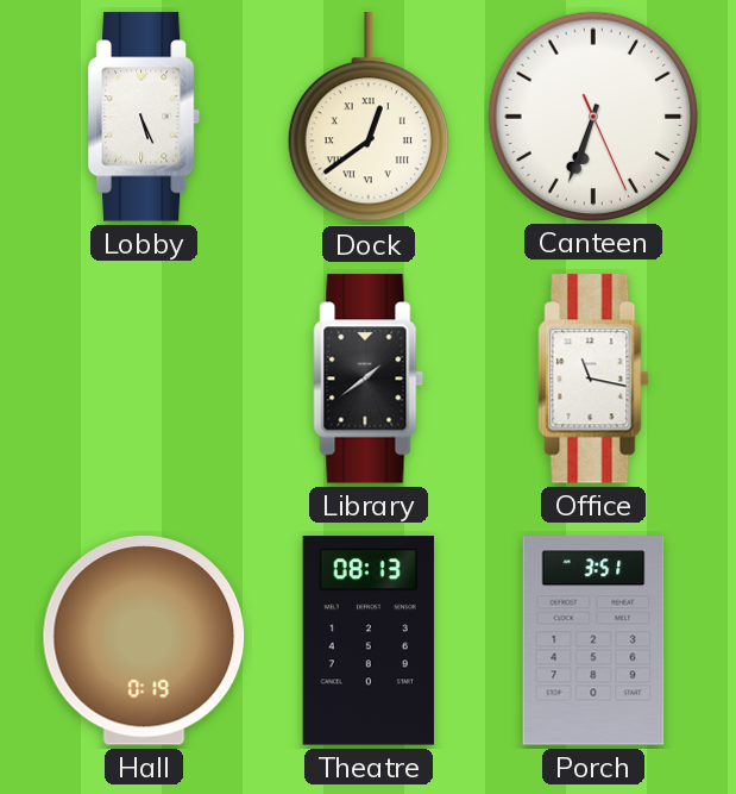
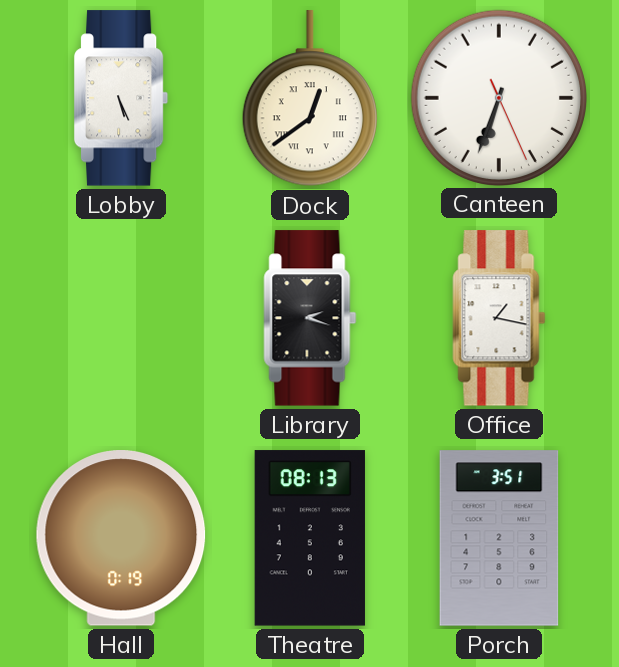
Library: 1:39 -> 2:18
Office: 11:17 -> 1:17
